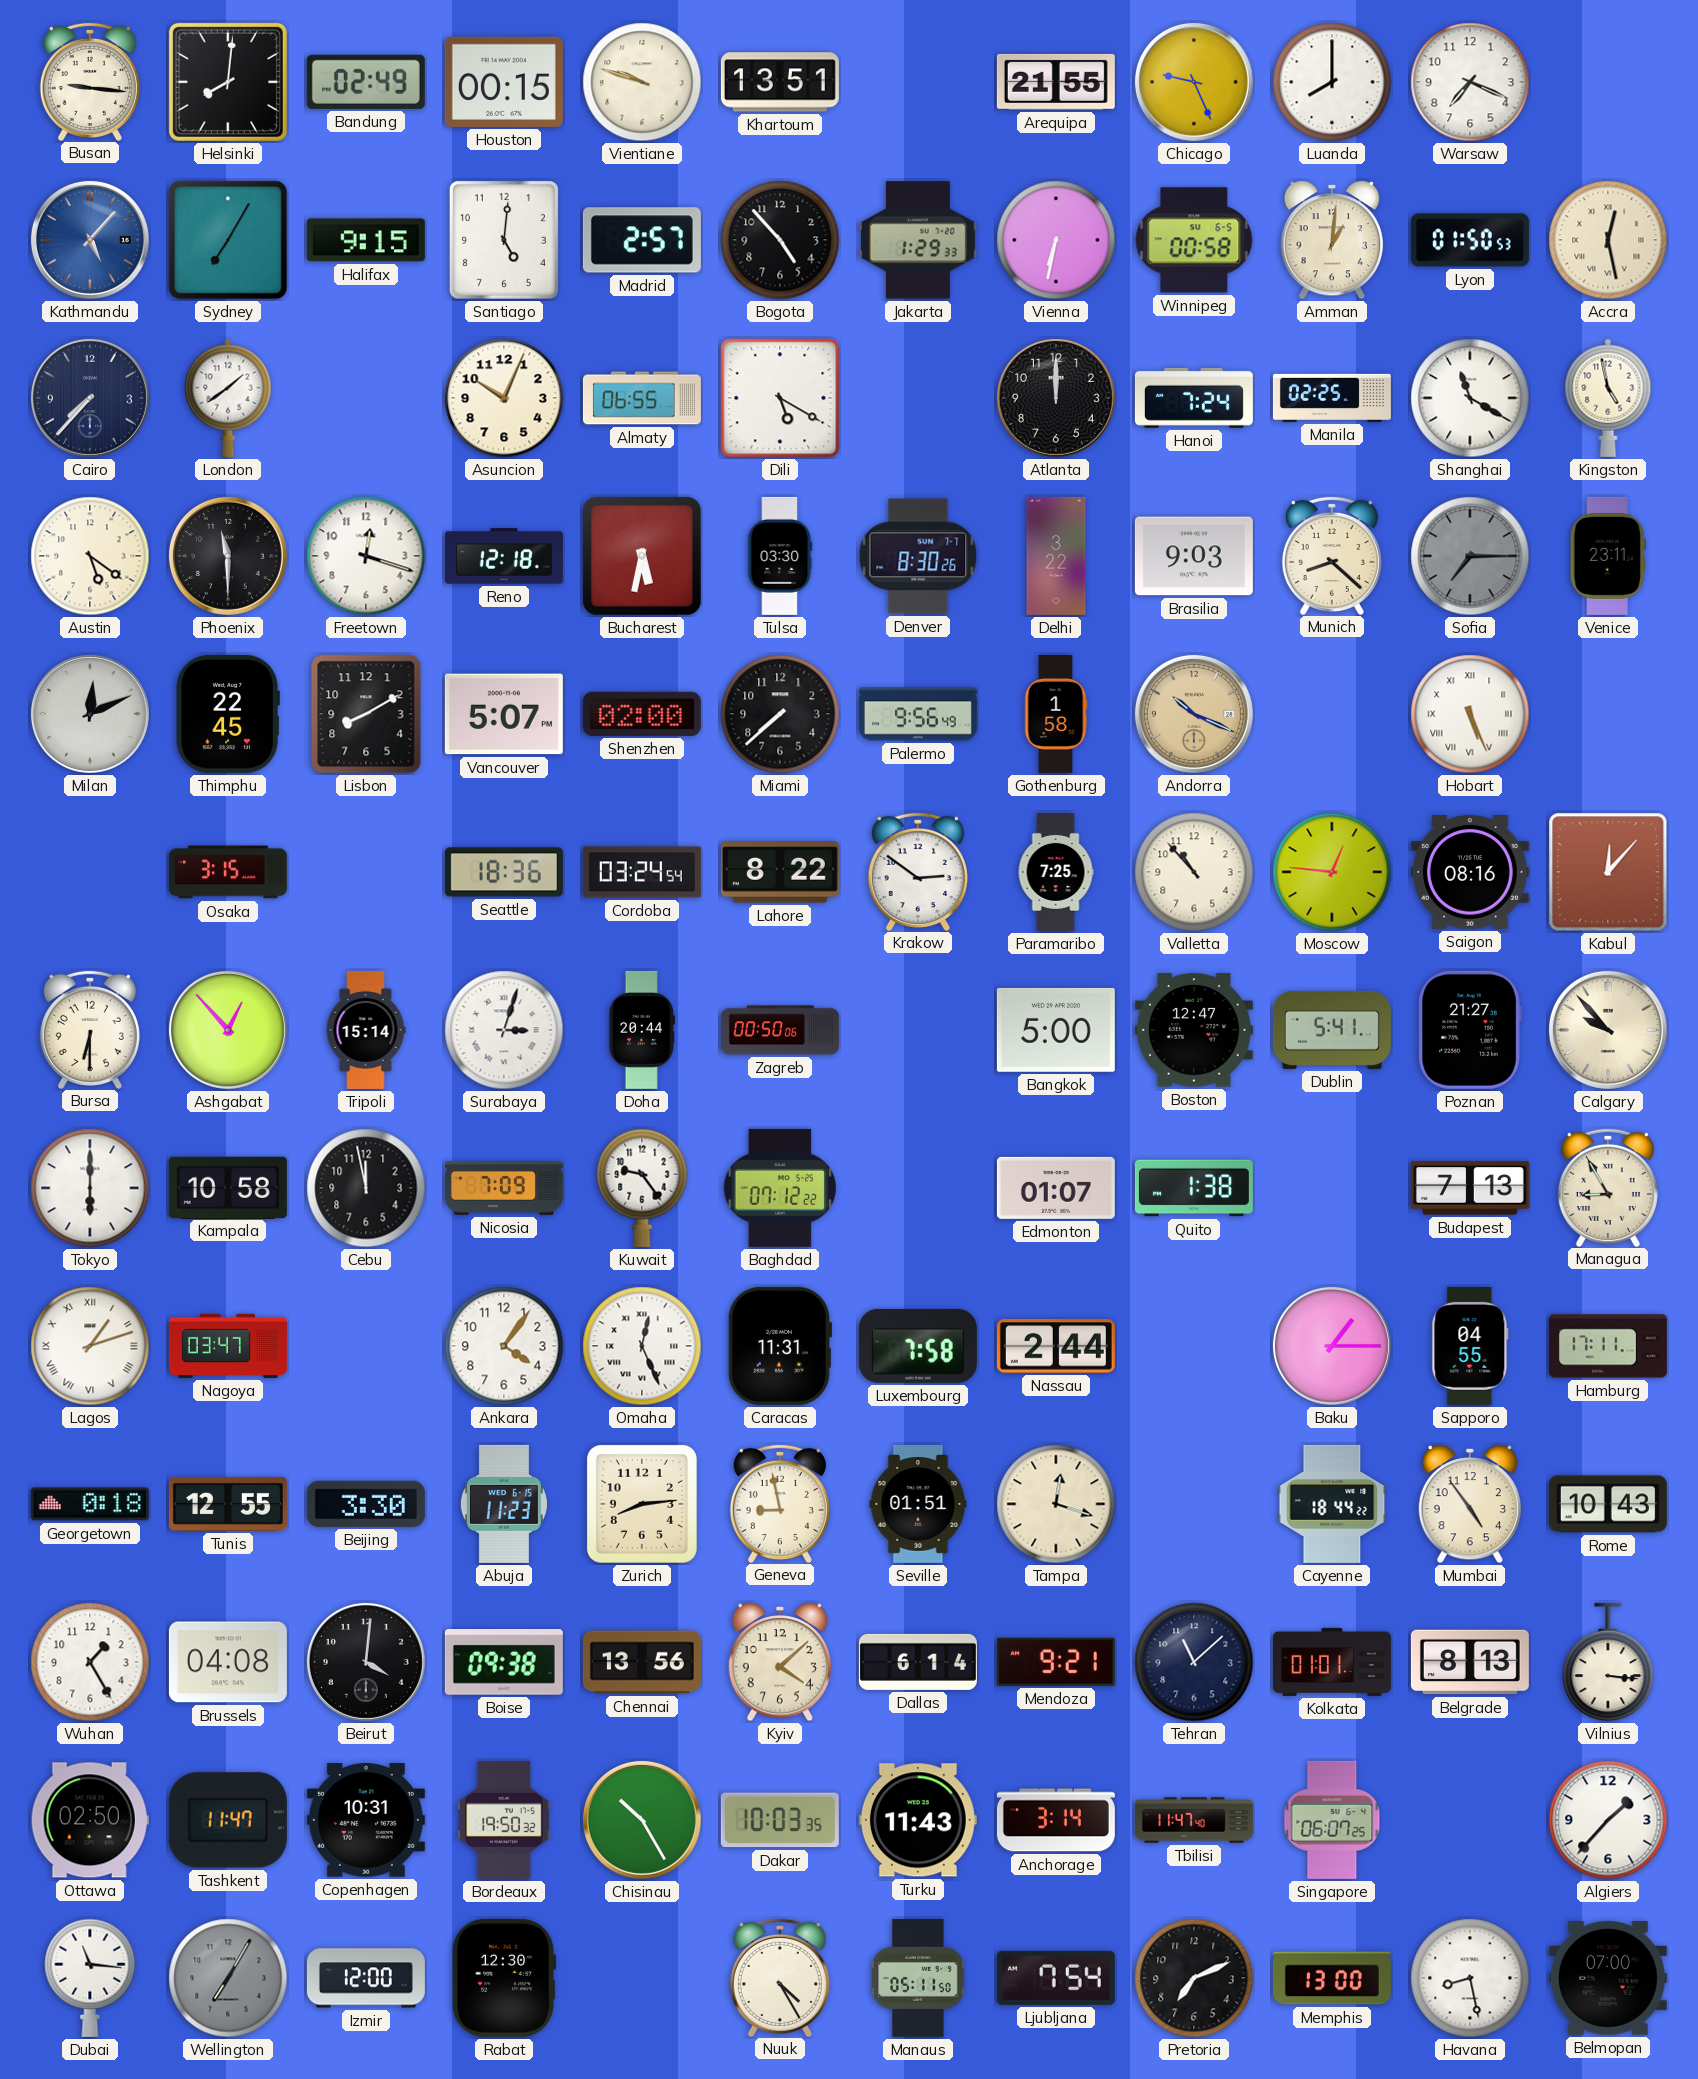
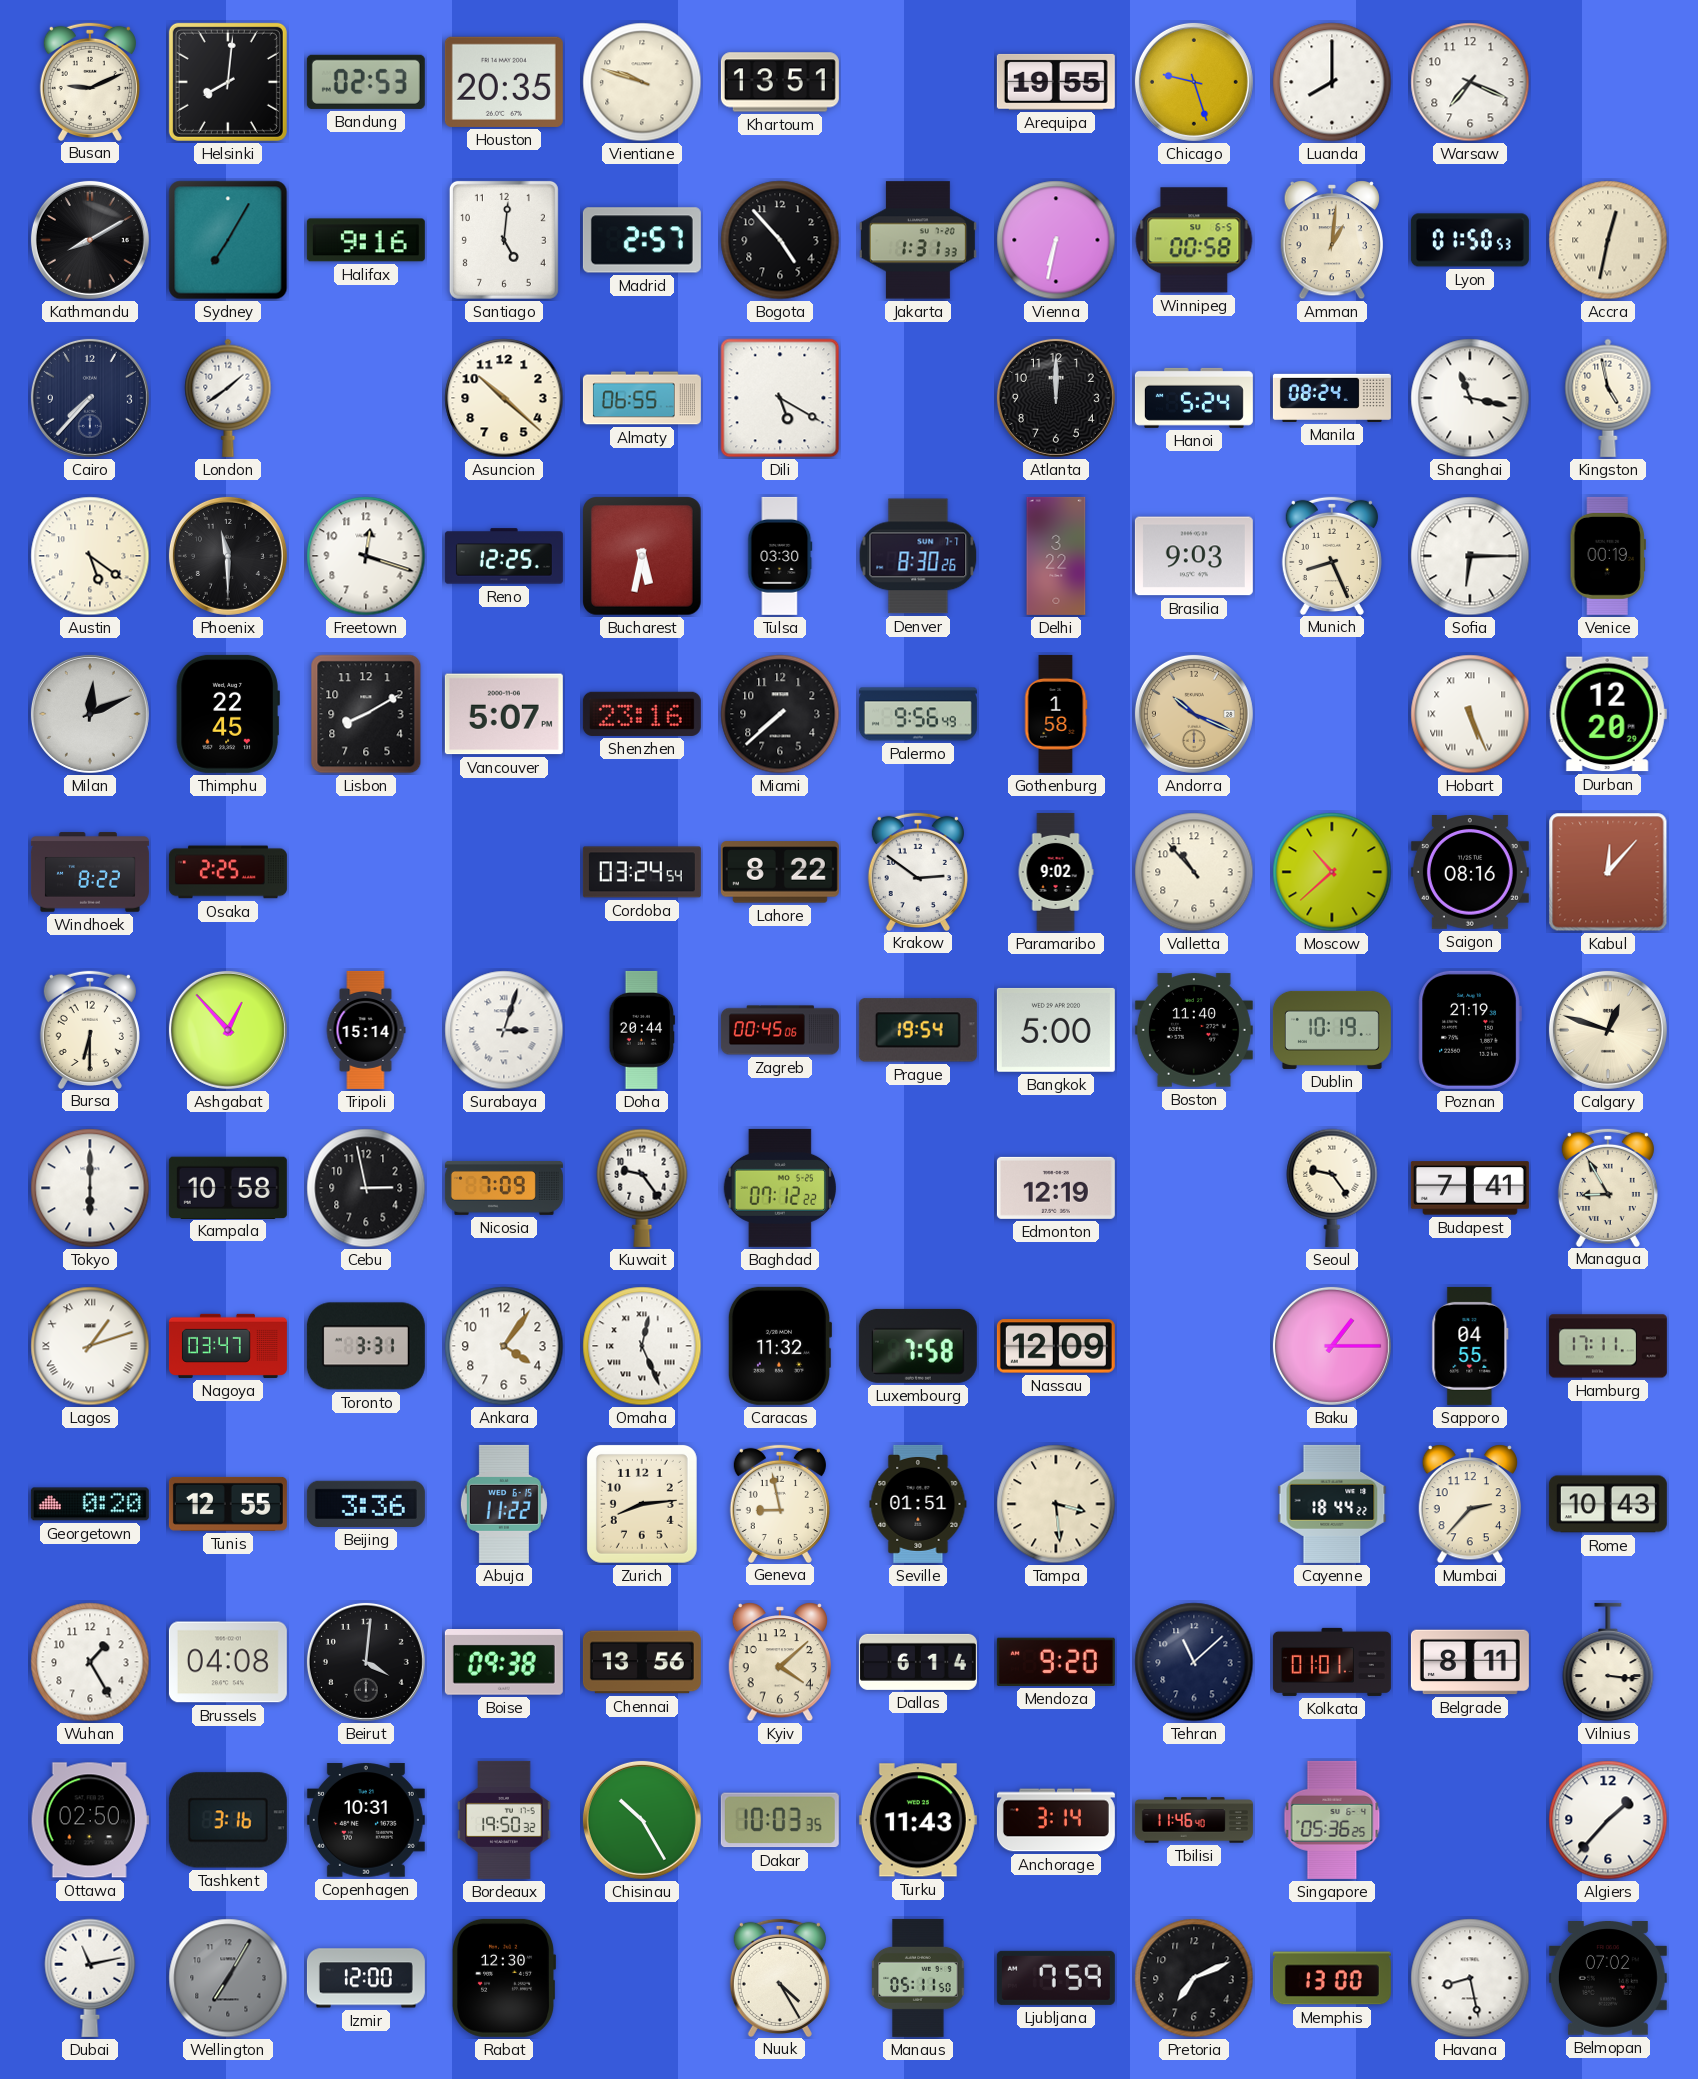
Busan: 9:16 -> 9:11
Bandung: 02:49 -> 02:53
Houston: 00:15 -> 20:35
Arequipa: 21:55 -> 19:55
Chicago: 9:26 -> 9:27
Kathmandu: 5:07 -> 8:10
Kathmandu dial: blue -> black
Halifax: 9:15 -> 9:16
Jakarta: 1:29 -> 1:31
Accra: 12:28 -> 12:32
Asuncion: 10:04 -> 10:22
Hanoi: 7:24 -> 5:24
Manila: 02:25 -> 08:24
Shanghai: 11:20 -> 11:17
Reno: 12:18 -> 12:25
Munich: 8:22 -> 8:26
Sofia: 7:15 -> 6:15
Sofia dial: grey -> white
Venice: 23:11 -> 00:19
Shenzhen: 02:00 -> 23:16
Durban: none -> 12:20
Windhoek: none -> 8:22
Osaka: 3:15 -> 2:25
Seattle: 18:36 -> none
Paramaribo: 7:25 -> 9:02
Moscow: 12:46 -> 10:38
Zagreb: 00:50 -> 00:45
Prague: none -> 19:54
Boston: 12:47 -> 11:40
Dublin: 5:41 -> 10:19
Poznan: 21:27 -> 21:19
Calgary: 9:53 -> 12:48
Cebu: 11:58 -> 2:58
Edmonton: 01:07 -> 12:19
Quito: 1:38 -> none
Seoul: none -> 9:24
Budapest: 7:13 -> 7:41
Toronto: none -> 3:31
Caracas: 11:31 -> 11:32
Nassau: 2:44 -> 12:09
Georgetown: 0:18 -> 0:20
Beijing: 3:30 -> 3:36
Abuja: 11:23 -> 11:22
Tampa: 12:18 -> 3:29
Mumbai: 4:54 -> 2:37
Mendoza: 9:21 -> 9:20
Belgrade: 8:13 -> 8:11
Tashkent: 11:47 -> 3:16
Tbilisi: 11:47 -> 11:46
Singapore: 06:07 -> 05:36
Dubai: 11:16 -> 11:13
Ljubljana: 7:54 -> 7:59
Belmopan: 07:00 -> 07:02
